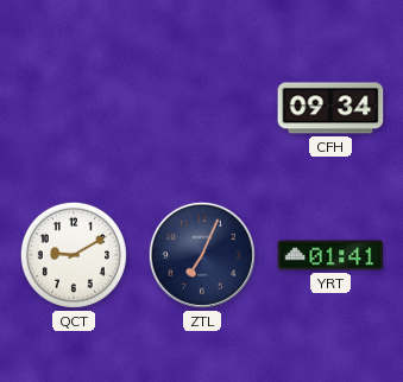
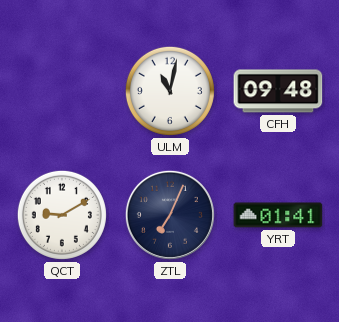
ULM: none -> 11:02
CFH: 09:34 -> 09:48
